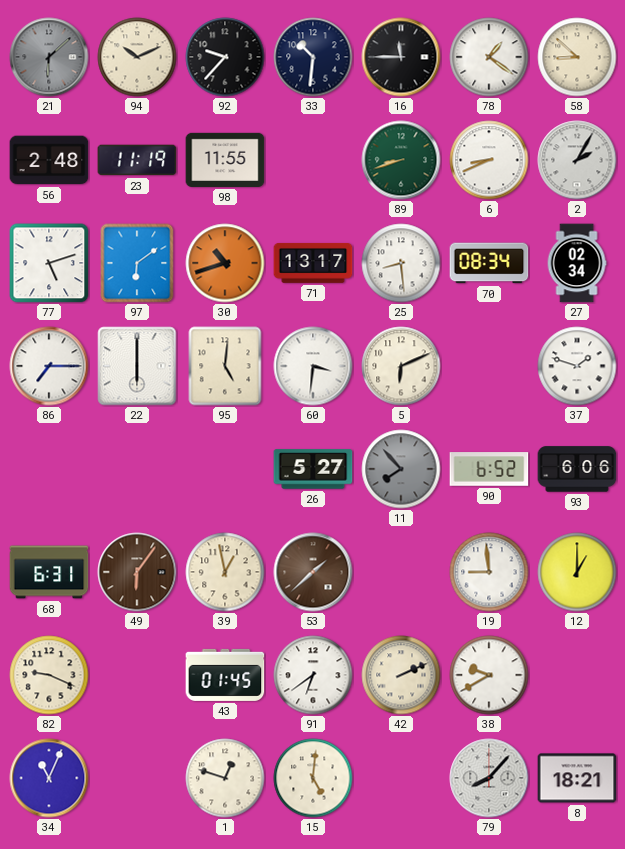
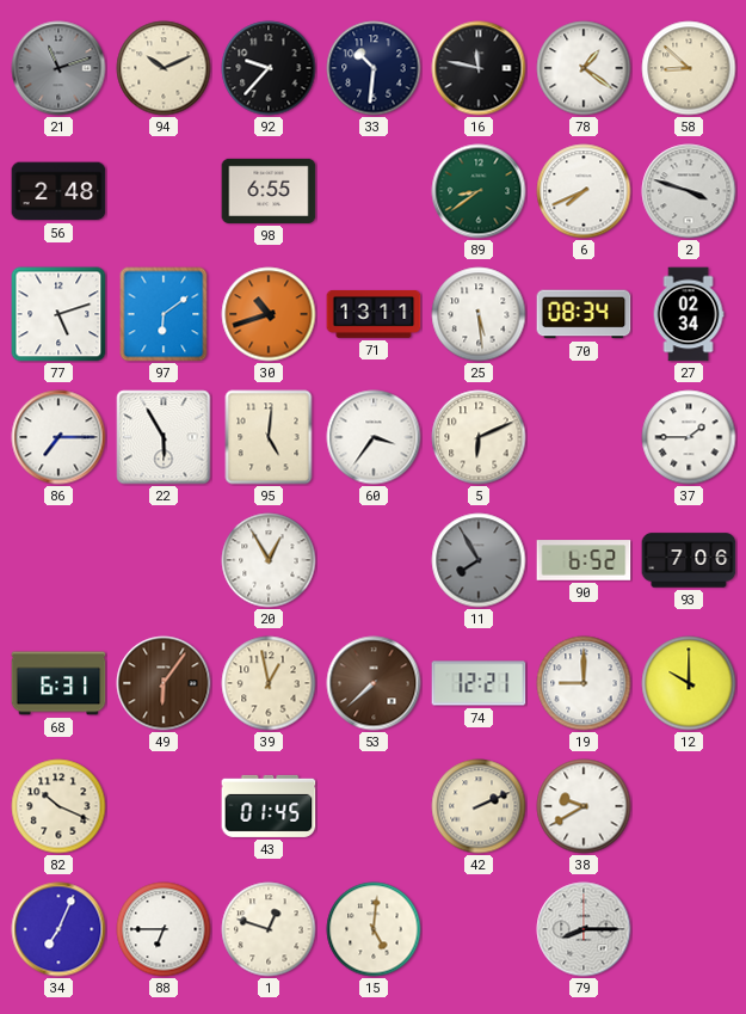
21: 6:08 -> 11:12
16: 11:45 -> 11:47
23: 11:19 -> none
98: 11:55 -> 6:55
89: 8:42 -> 8:39
6: 8:41 -> 7:41
2: 2:05 -> 3:48
71: 13:17 -> 13:11
25: 8:29 -> 5:29
22: 6:00 -> 5:55
60: 3:31 -> 3:36
37: 1:48 -> 1:45
20: none -> 12:55
26: 5:27 -> none
11: 7:53 -> 7:55
93: 6:06 -> 7:06
53: 1:38 -> 7:38
74: none -> 12:21
19: 8:59 -> 9:00
12: 1:00 -> 10:00
82: 9:19 -> 10:19
91: 6:39 -> none
34: 11:04 -> 7:04
88: none -> 6:45
79: 8:07 -> 8:15
8: 18:21 -> none
